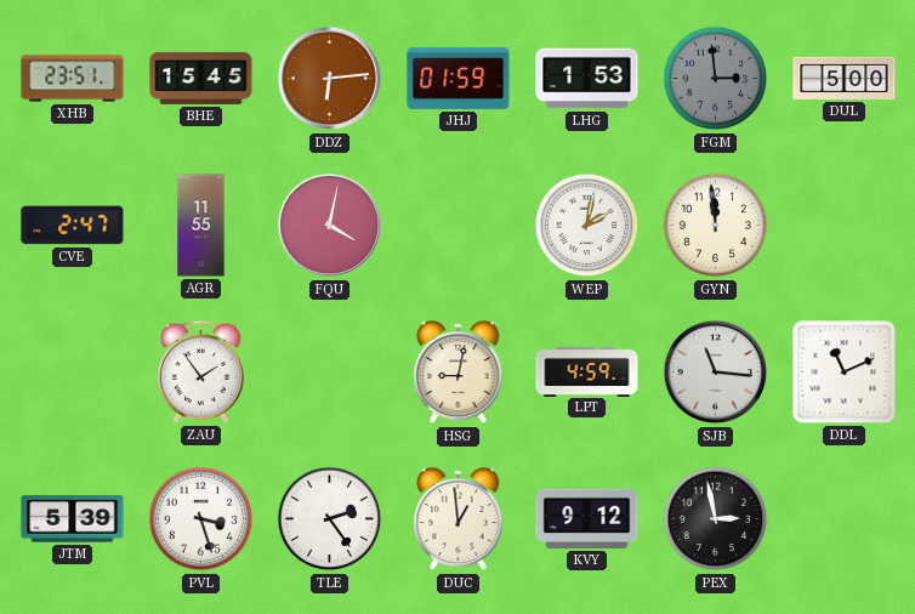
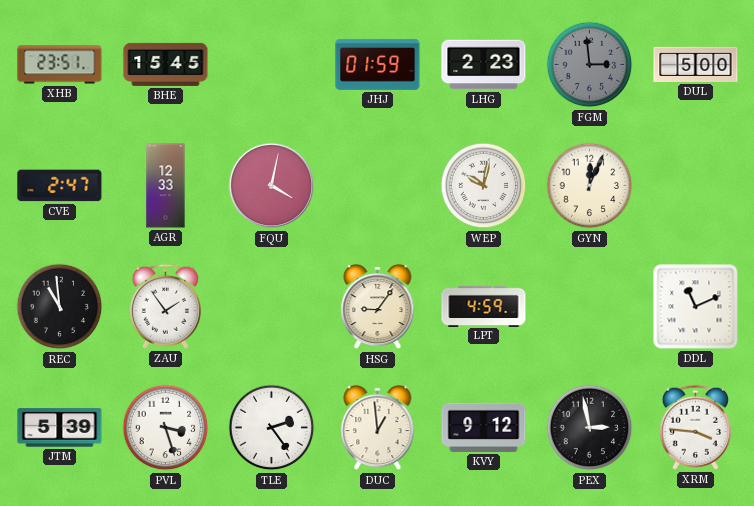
DDZ: 6:14 -> none
LHG: 1:53 -> 2:23
AGR: 11:55 -> 12:33
WEP: 2:02 -> 10:02
GYN: 11:59 -> 12:04
REC: none -> 10:59
HSG: 9:02 -> 9:06
SJB: 11:16 -> none
XRM: none -> 3:46
